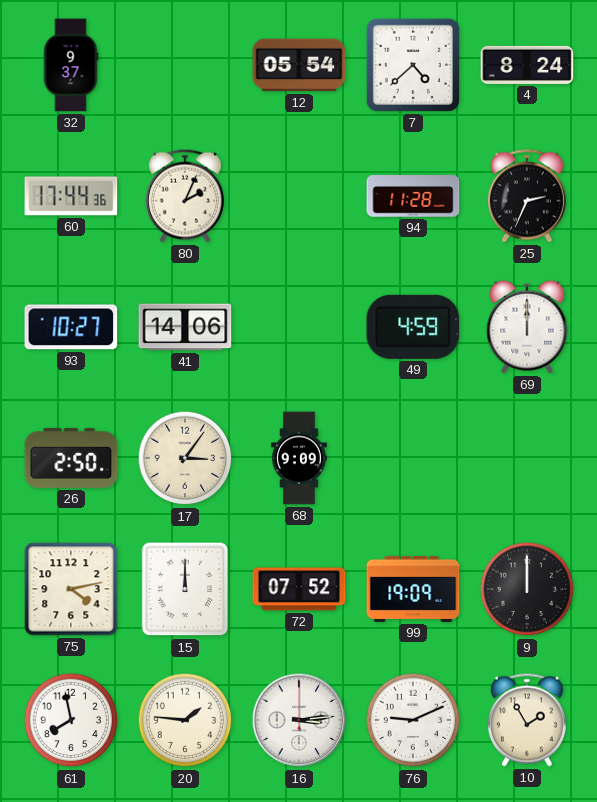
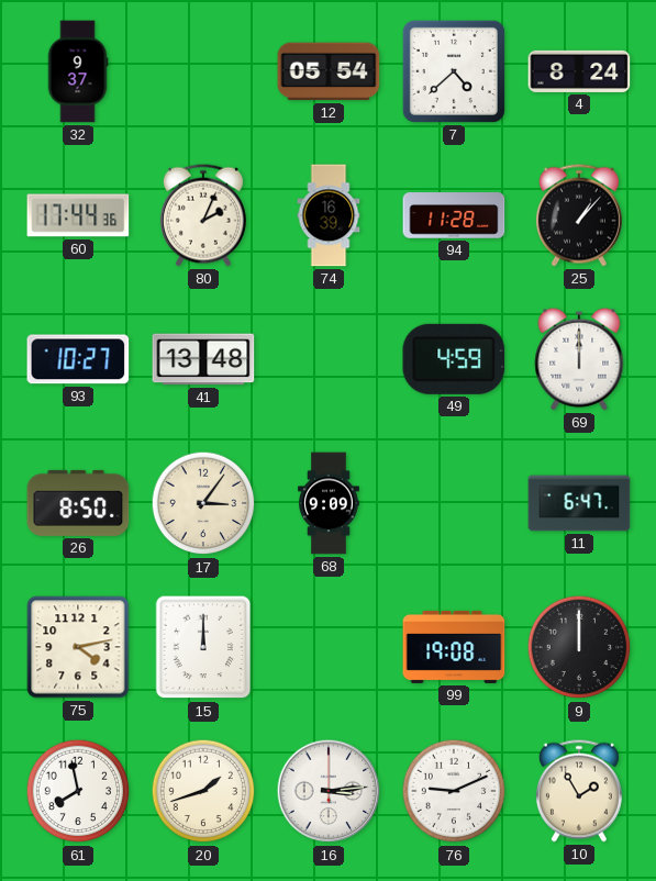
74: none -> 16:39
25: 2:34 -> 1:07
41: 14:06 -> 13:48
26: 2:50 -> 8:50
11: none -> 6:47
72: 07:52 -> none
99: 19:09 -> 19:08
20: 1:46 -> 1:42
